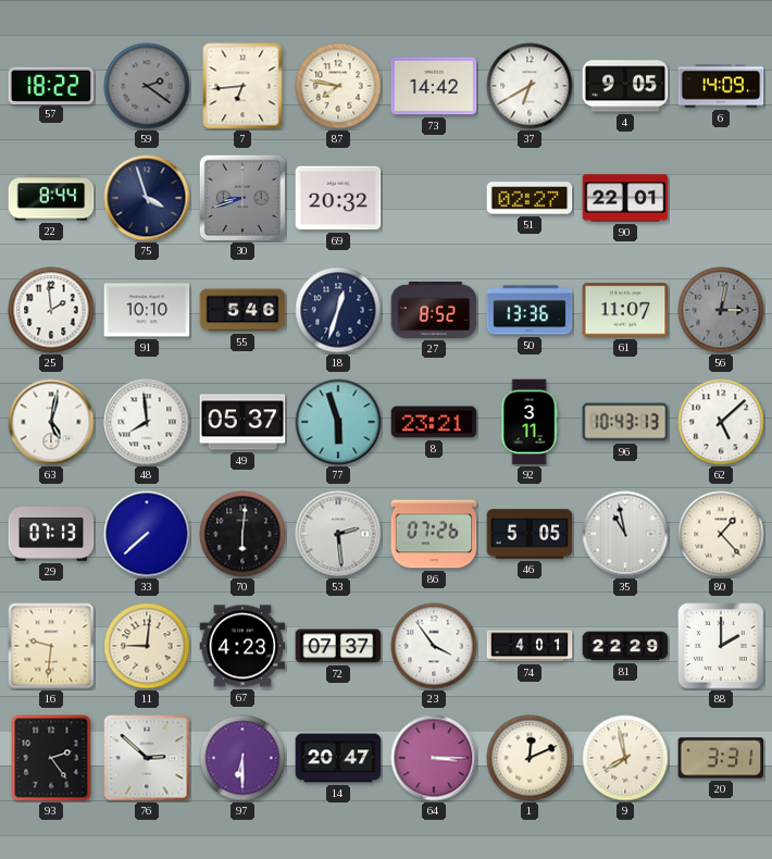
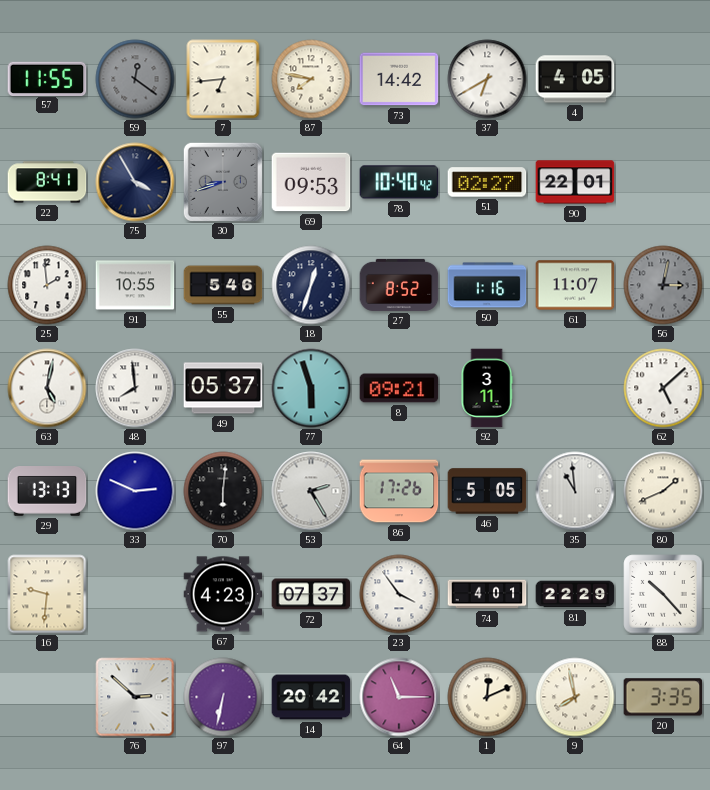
57: 18:22 -> 11:55
59: 2:21 -> 12:21
4: 9:05 -> 4:05
6: 14:09 -> none
22: 8:44 -> 8:41
75: 3:57 -> 3:55
69: 20:32 -> 09:53
78: none -> 10:40
91: 10:10 -> 10:55
50: 13:36 -> 1:16
8: 23:21 -> 09:21
96: 10:43 -> none
29: 07:13 -> 13:13
33: 7:38 -> 2:49
53: 2:29 -> 2:25
86: 07:26 -> 17:26
35: 10:58 -> 10:59
80: 1:23 -> 1:41
11: 9:01 -> none
88: 2:00 -> 10:23
93: 2:24 -> none
97: 6:30 -> 6:32
14: 20:47 -> 20:42
64: 3:15 -> 11:15
20: 3:31 -> 3:35
